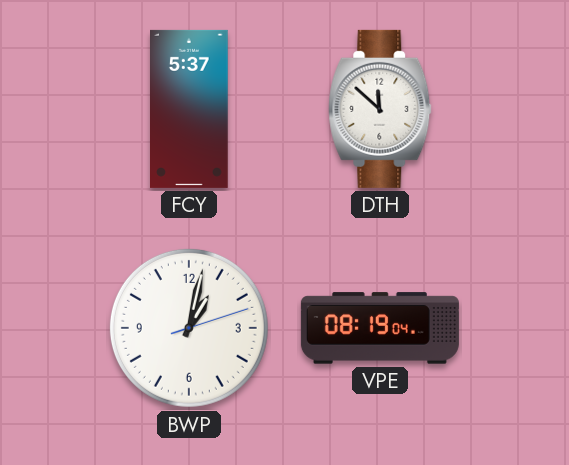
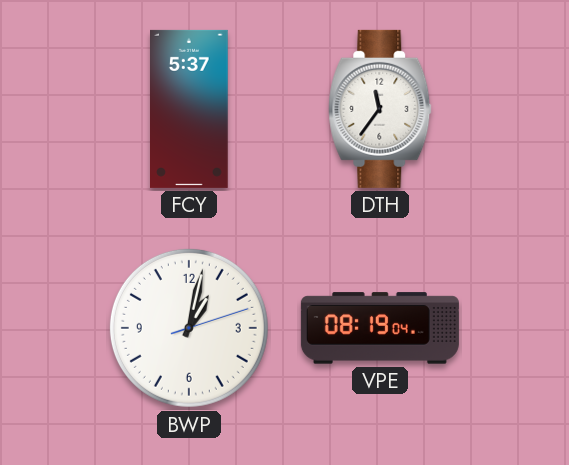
DTH: 11:52 -> 11:36
